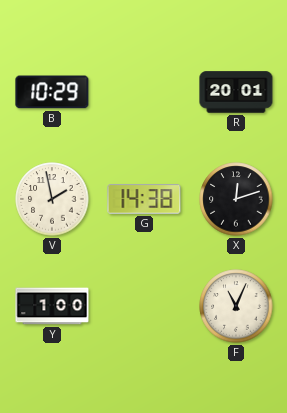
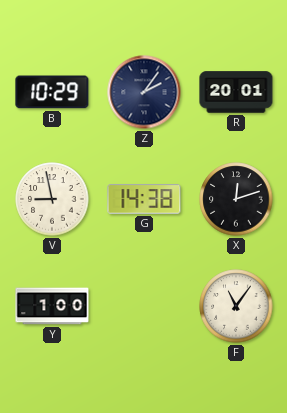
Z: none -> 2:06
V: 1:58 -> 8:58
F: 11:04 -> 11:06
